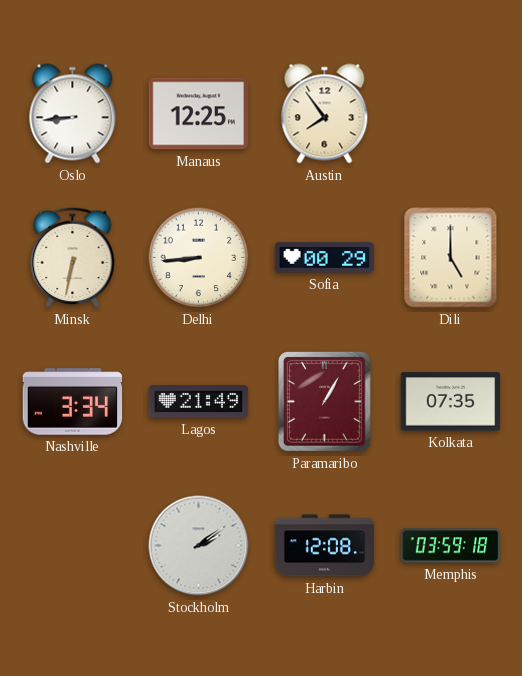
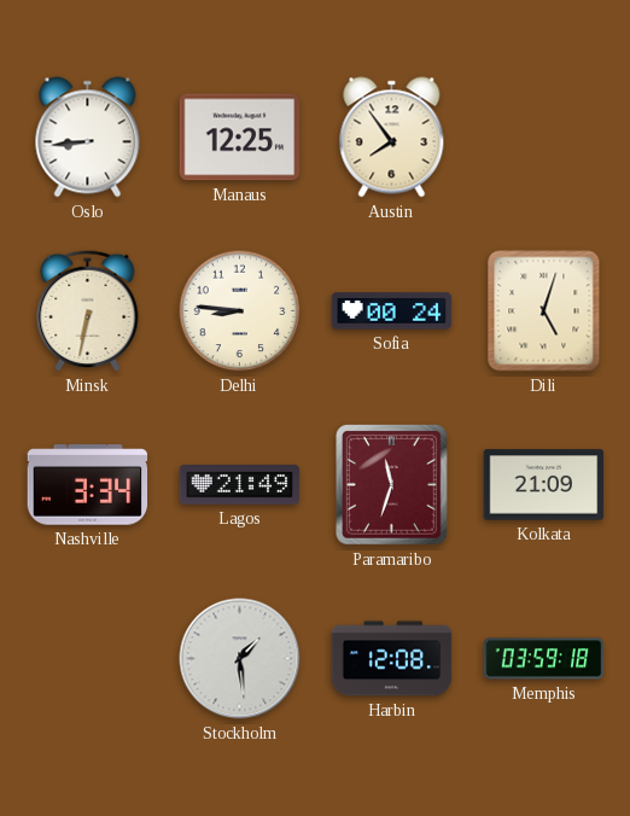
Delhi: 8:44 -> 8:46
Sofia: 00:29 -> 00:24
Dili: 5:00 -> 5:03
Paramaribo: 1:05 -> 11:33
Kolkata: 07:35 -> 21:09
Stockholm: 2:09 -> 1:29
